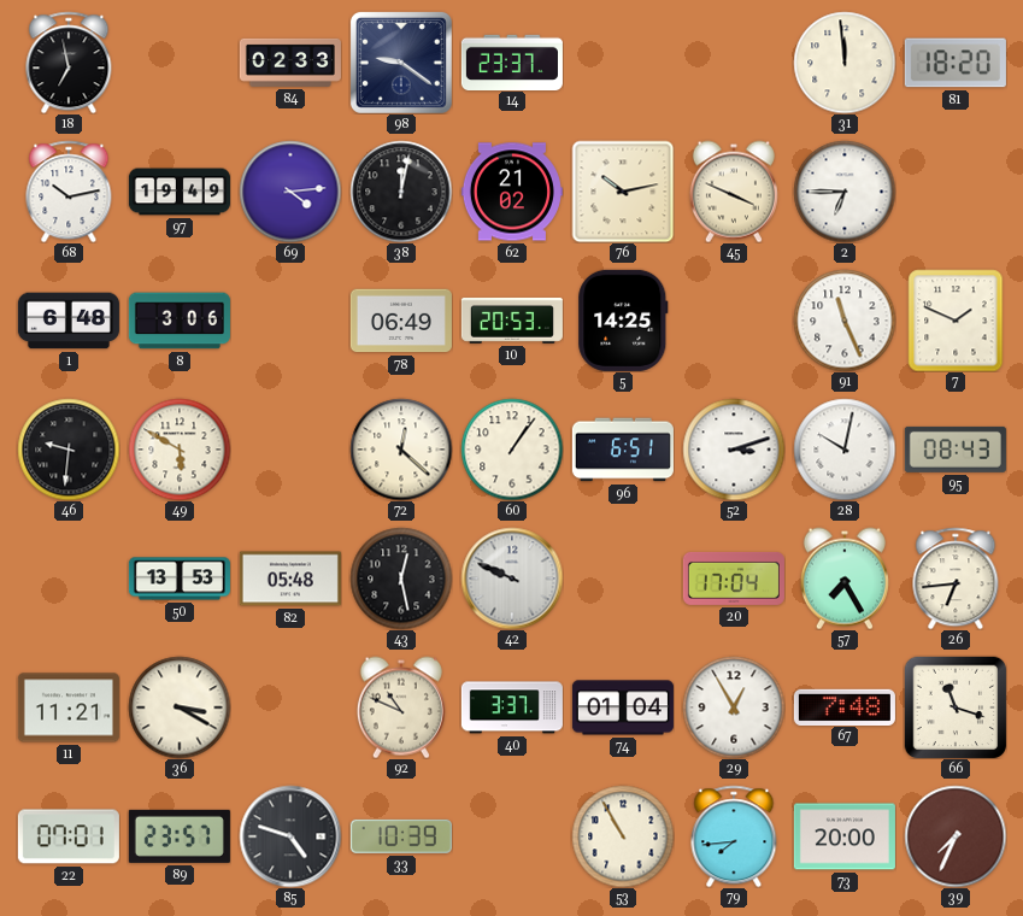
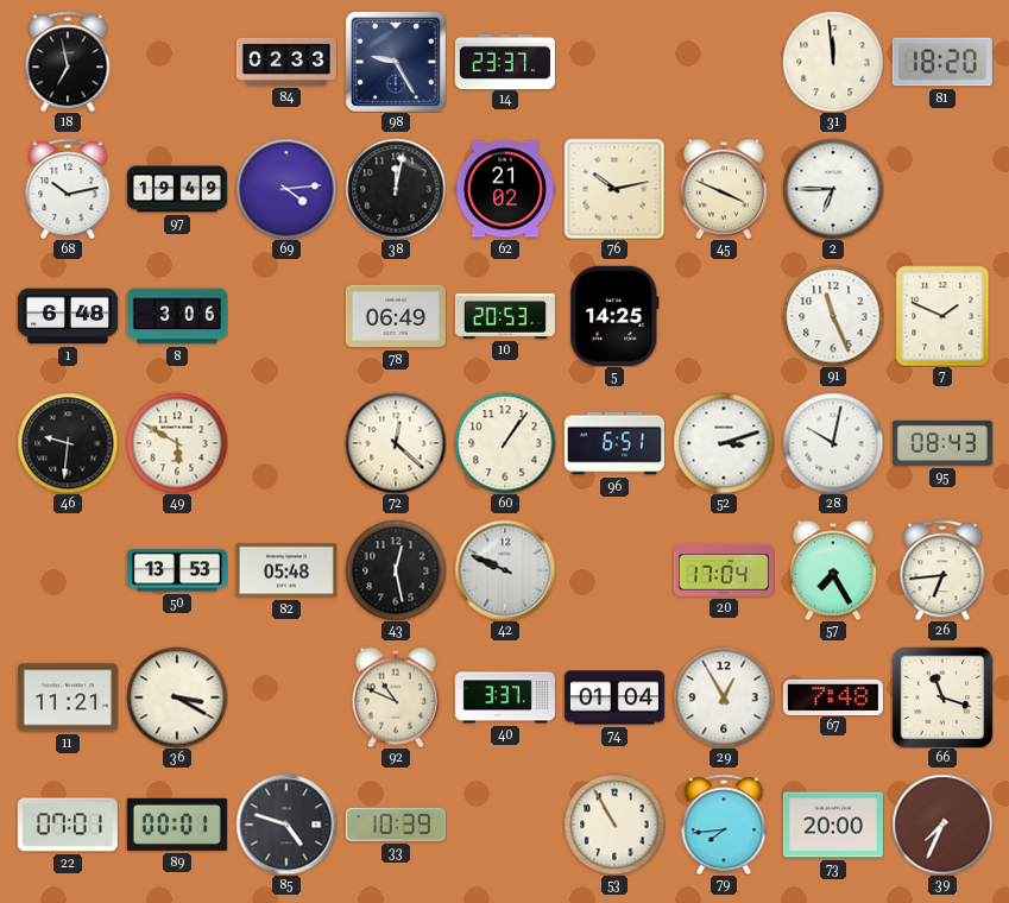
98: 9:21 -> 9:25
89: 23:57 -> 00:01
